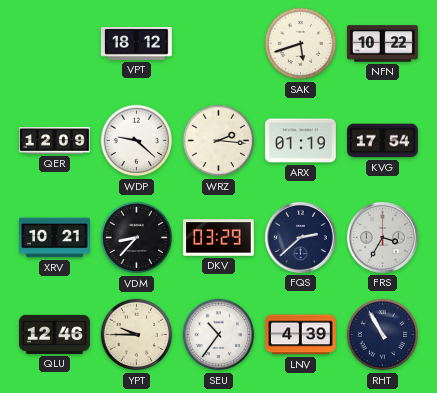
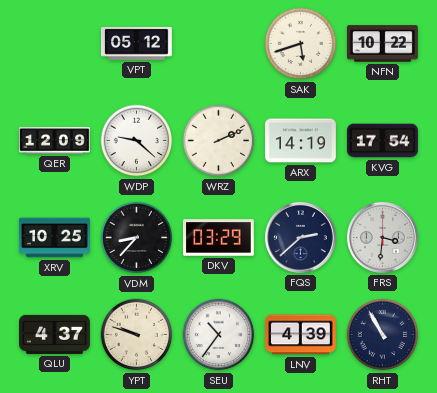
VPT: 18:12 -> 05:12
WRZ: 2:16 -> 2:11
ARX: 01:19 -> 14:19
XRV: 10:21 -> 10:25
FRS: 3:35 -> 3:31
QLU: 12:46 -> 4:37
YPT: 9:45 -> 9:48
